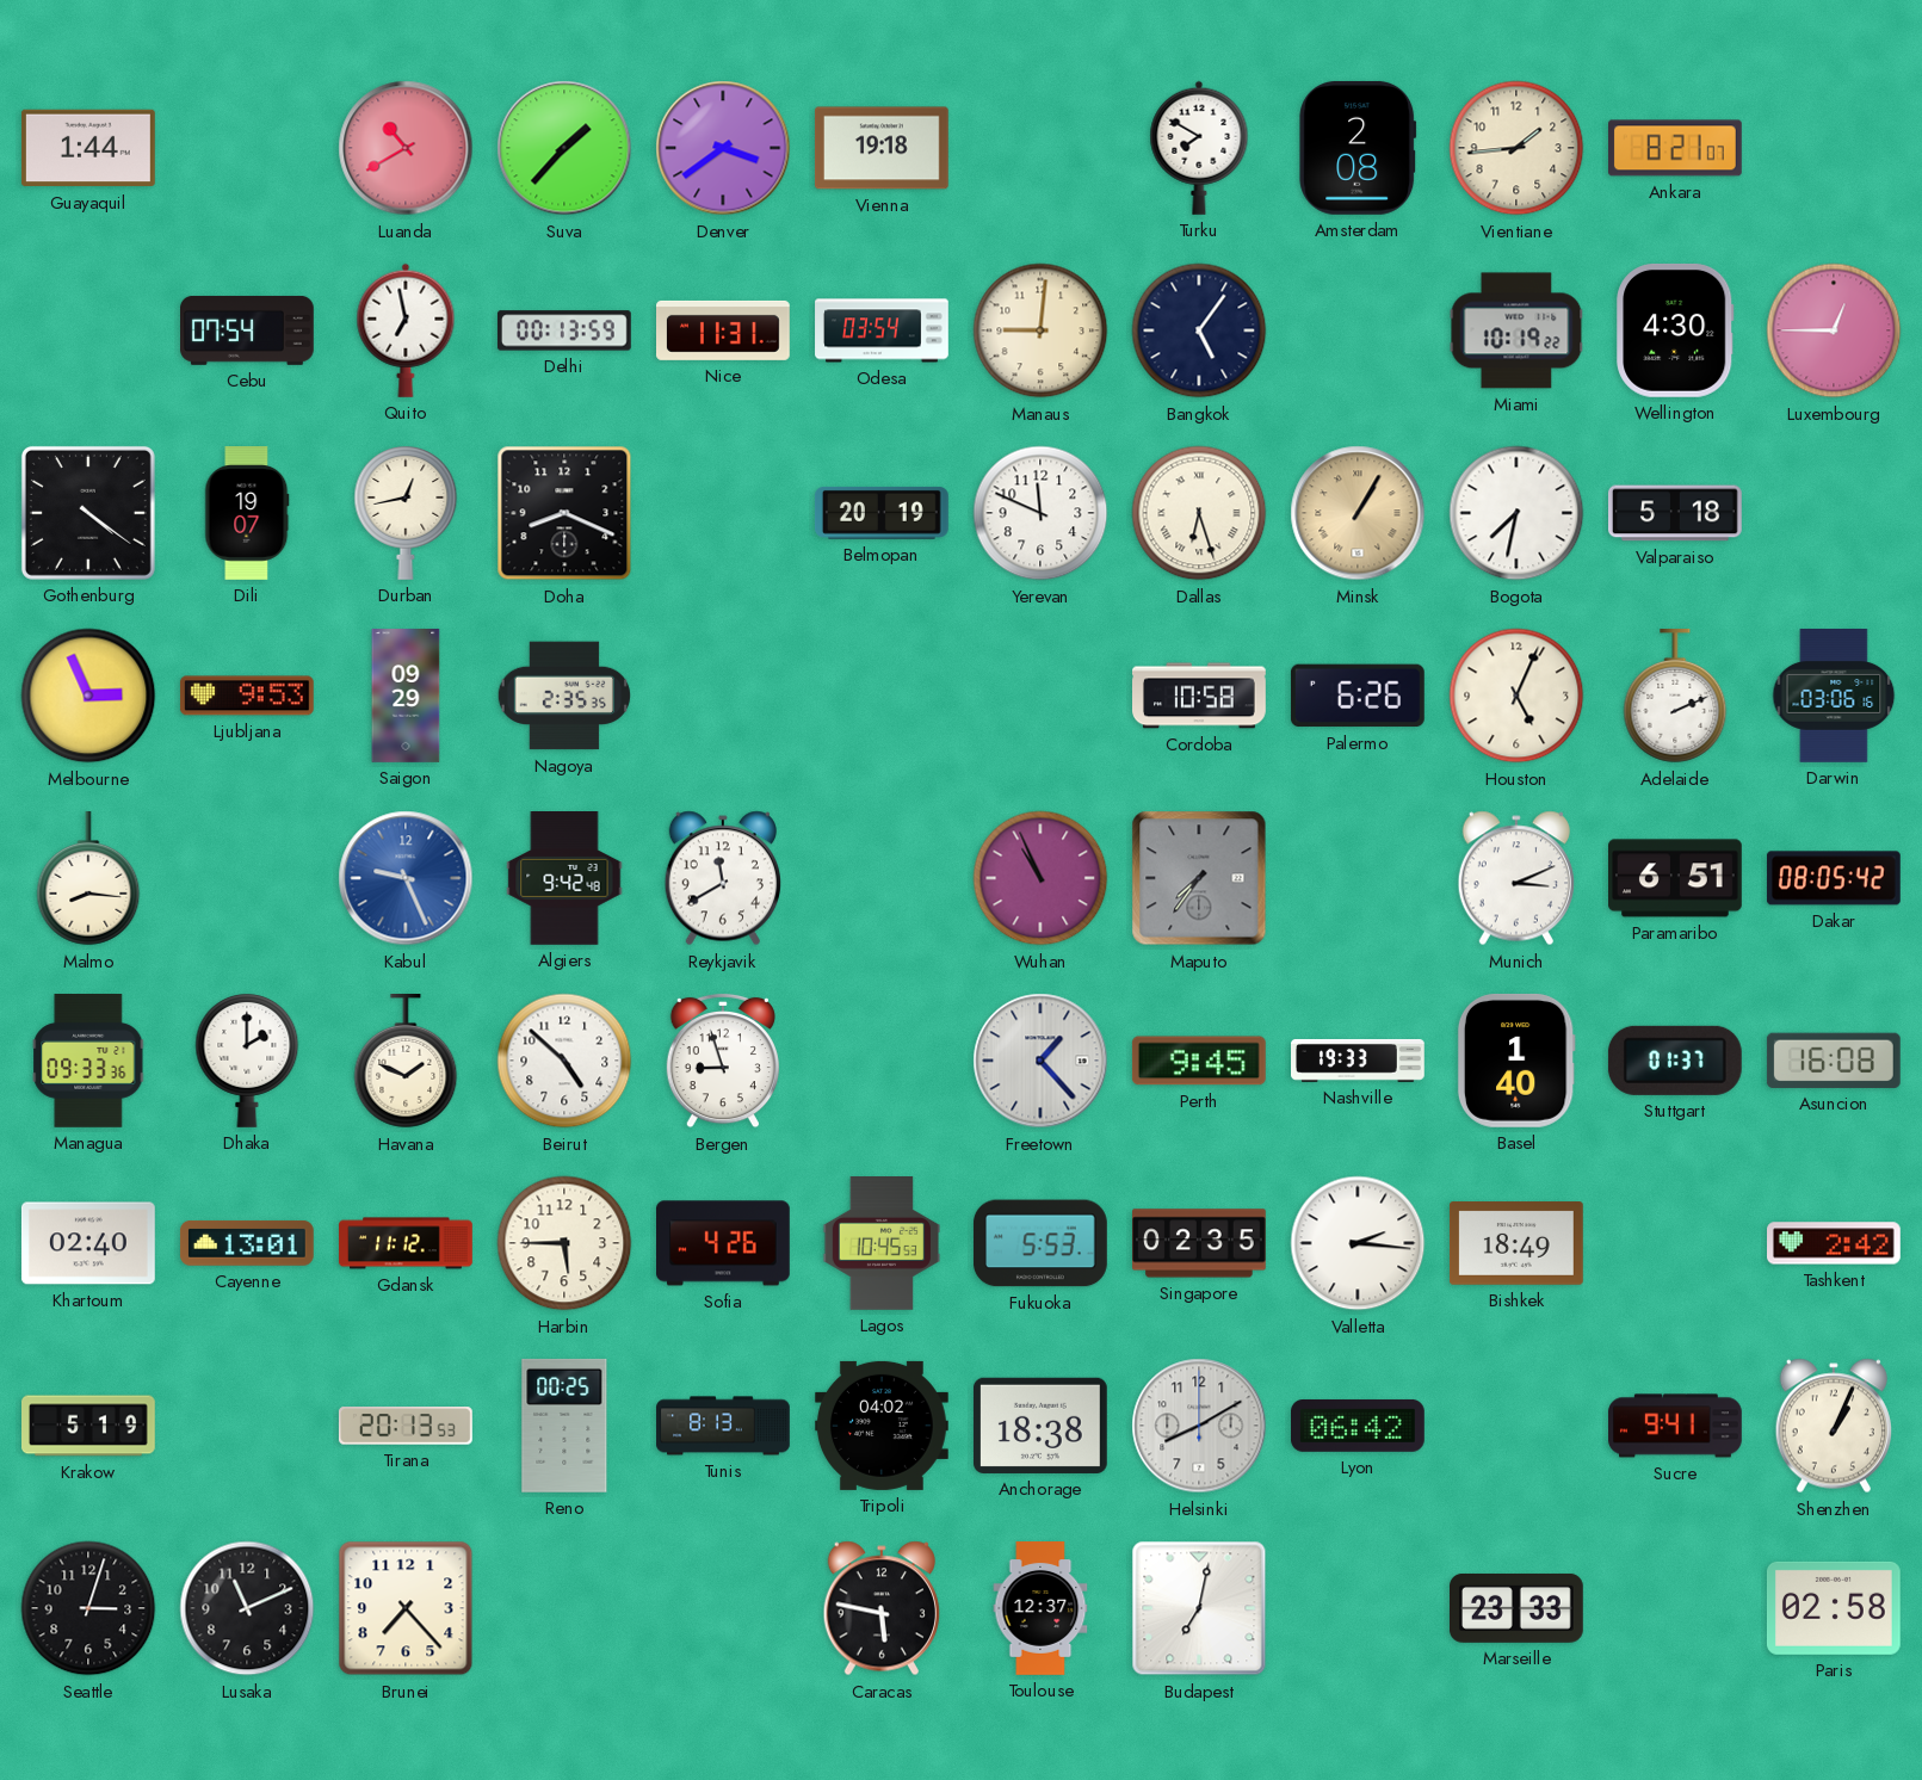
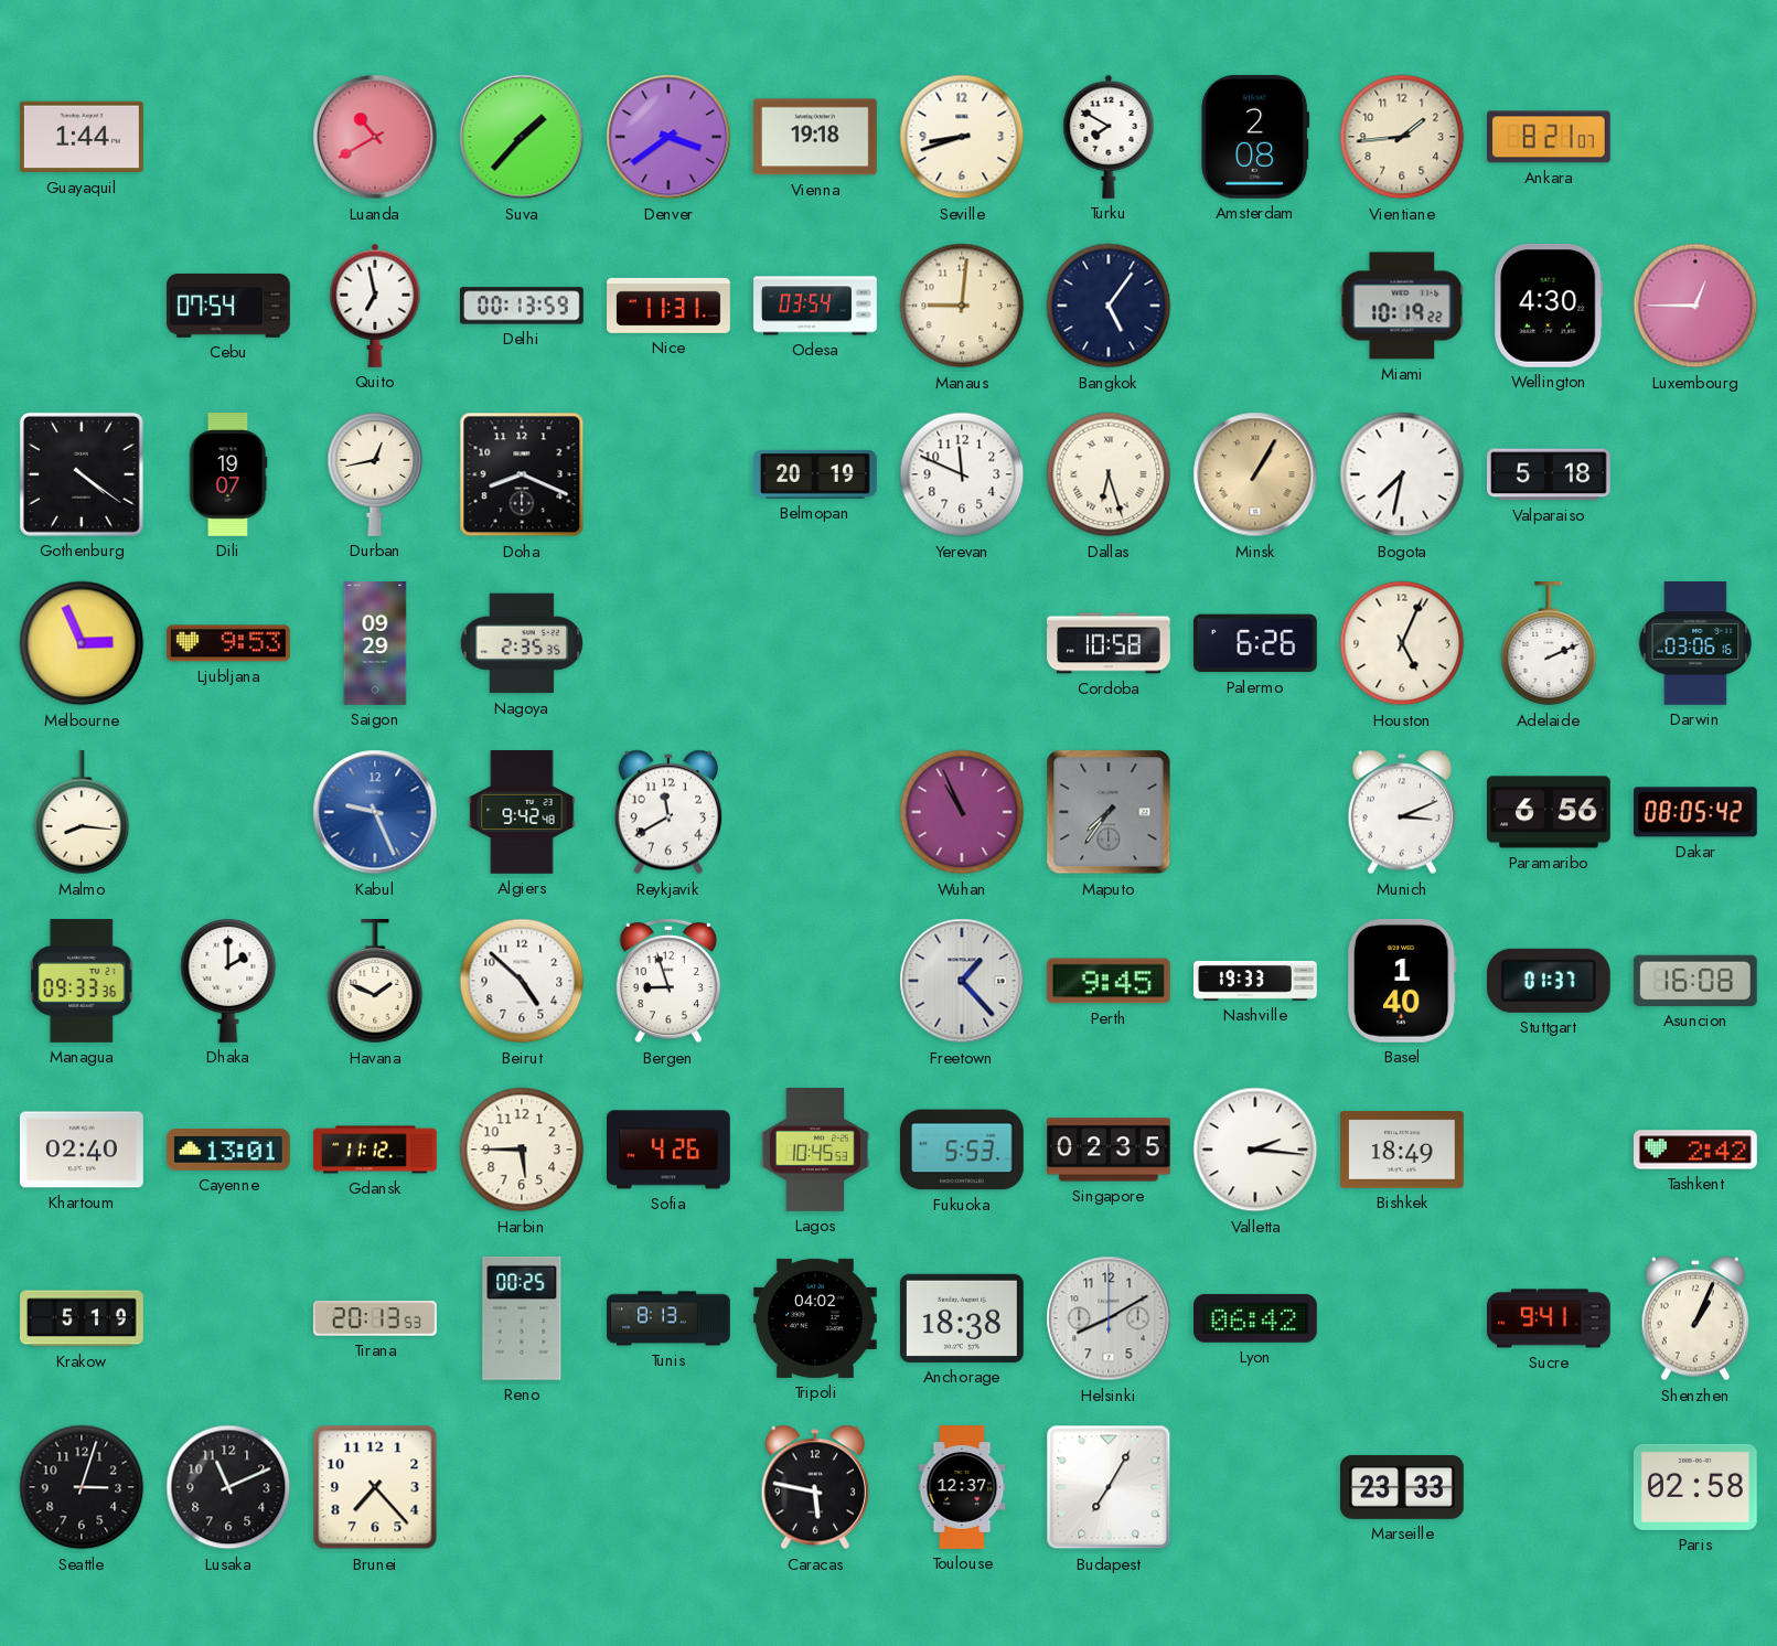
Seville: none -> 8:42
Paramaribo: 6:51 -> 6:56
Budapest: 7:02 -> 7:05
